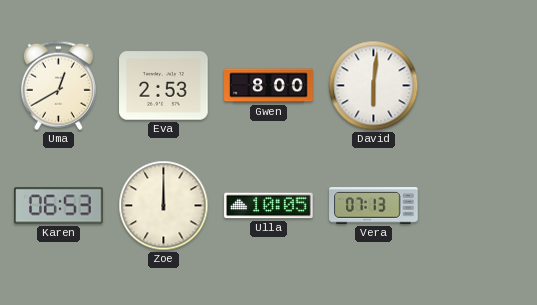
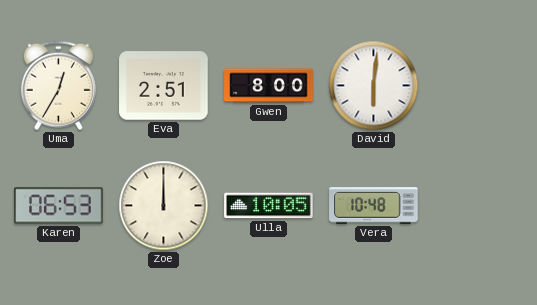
Uma: 12:40 -> 12:35
Eva: 2:53 -> 2:51
Vera: 07:13 -> 10:48
